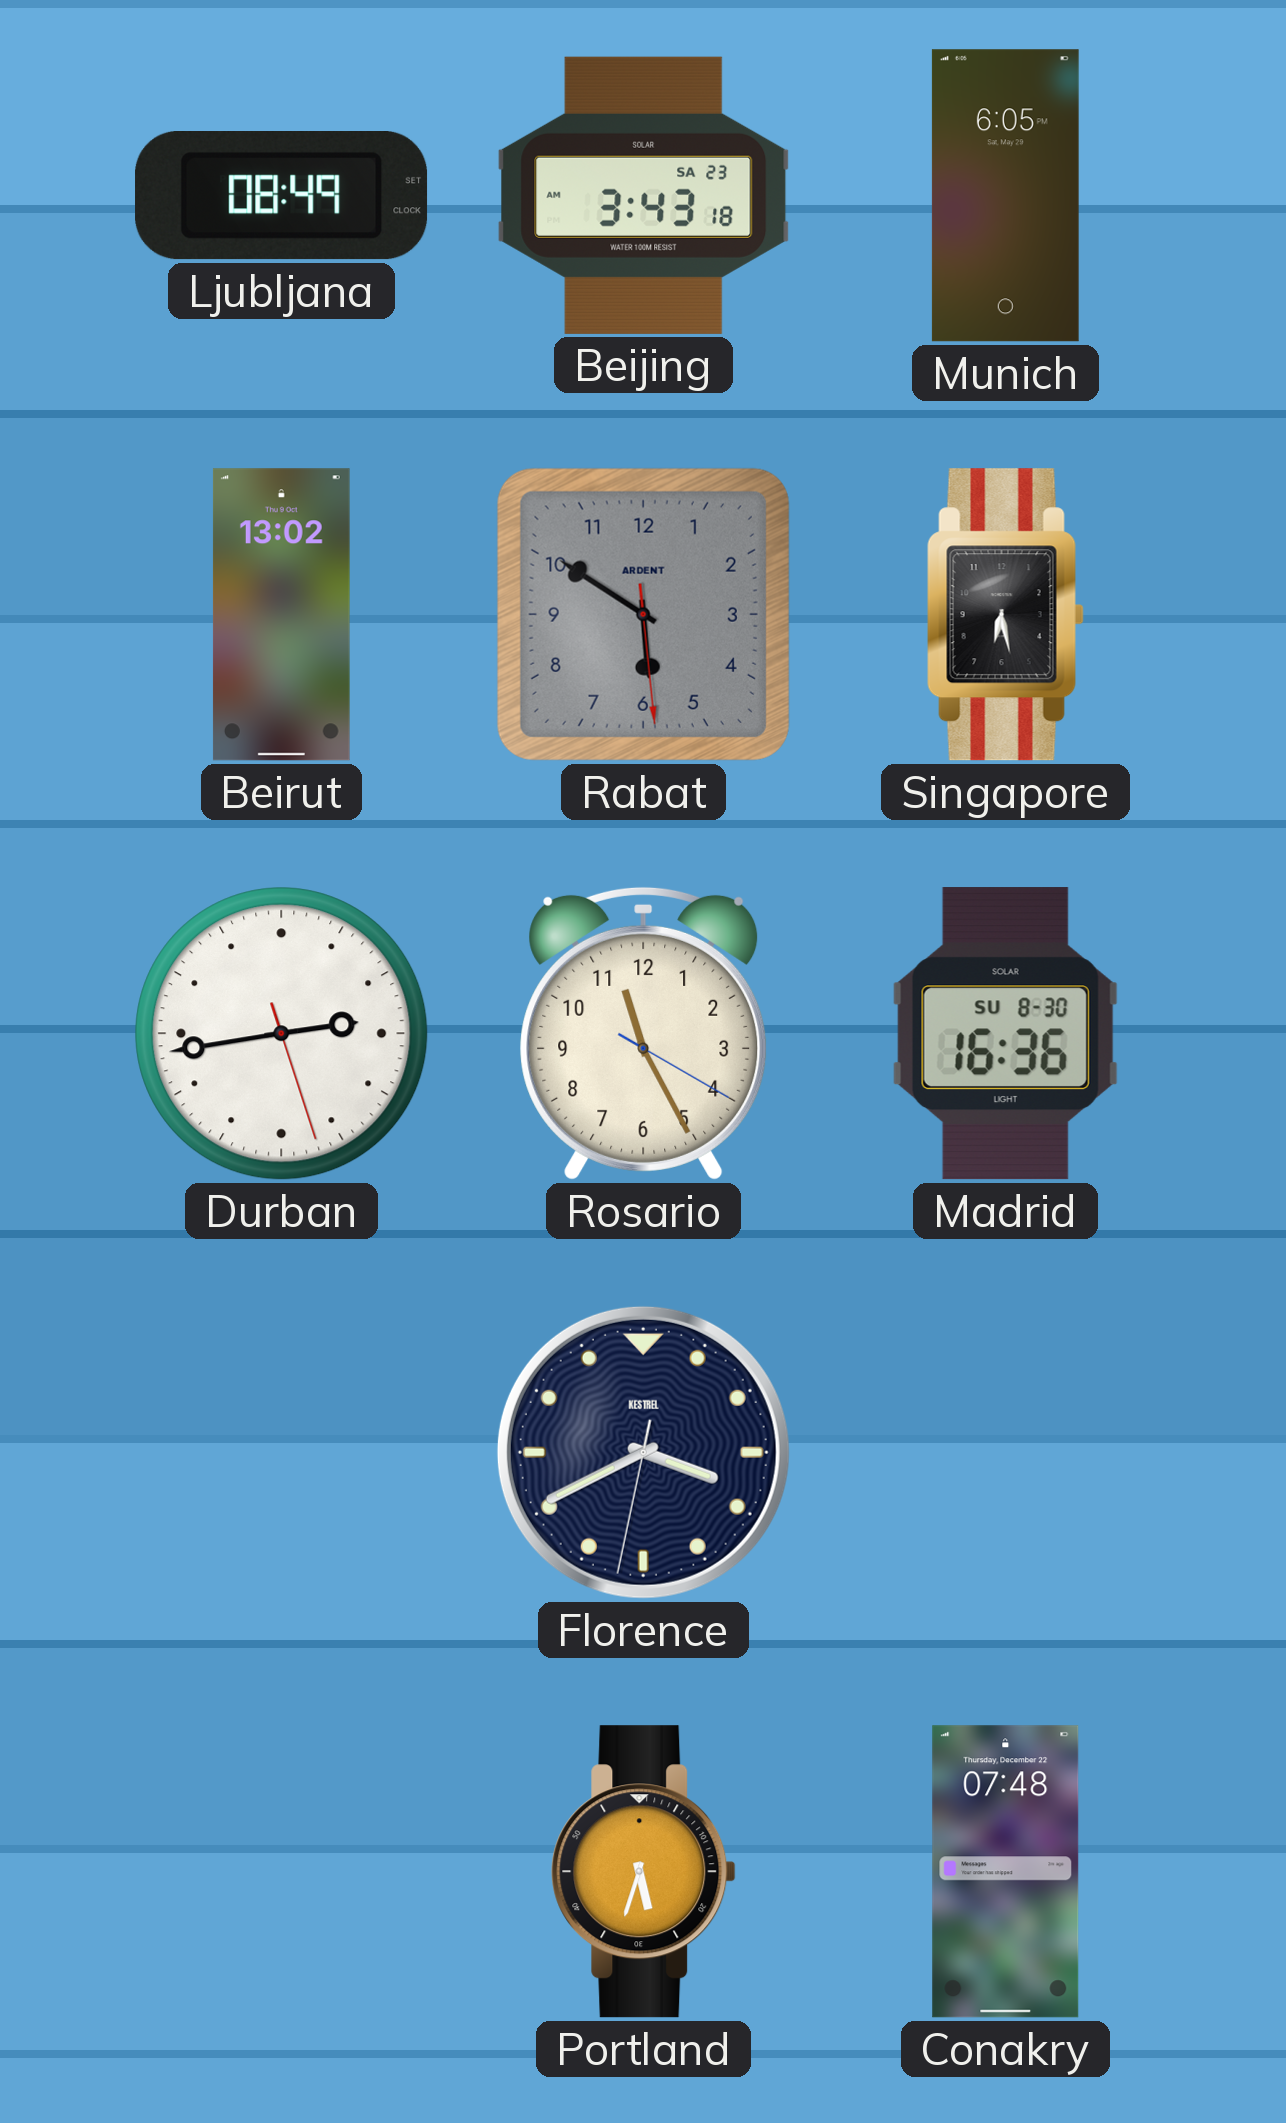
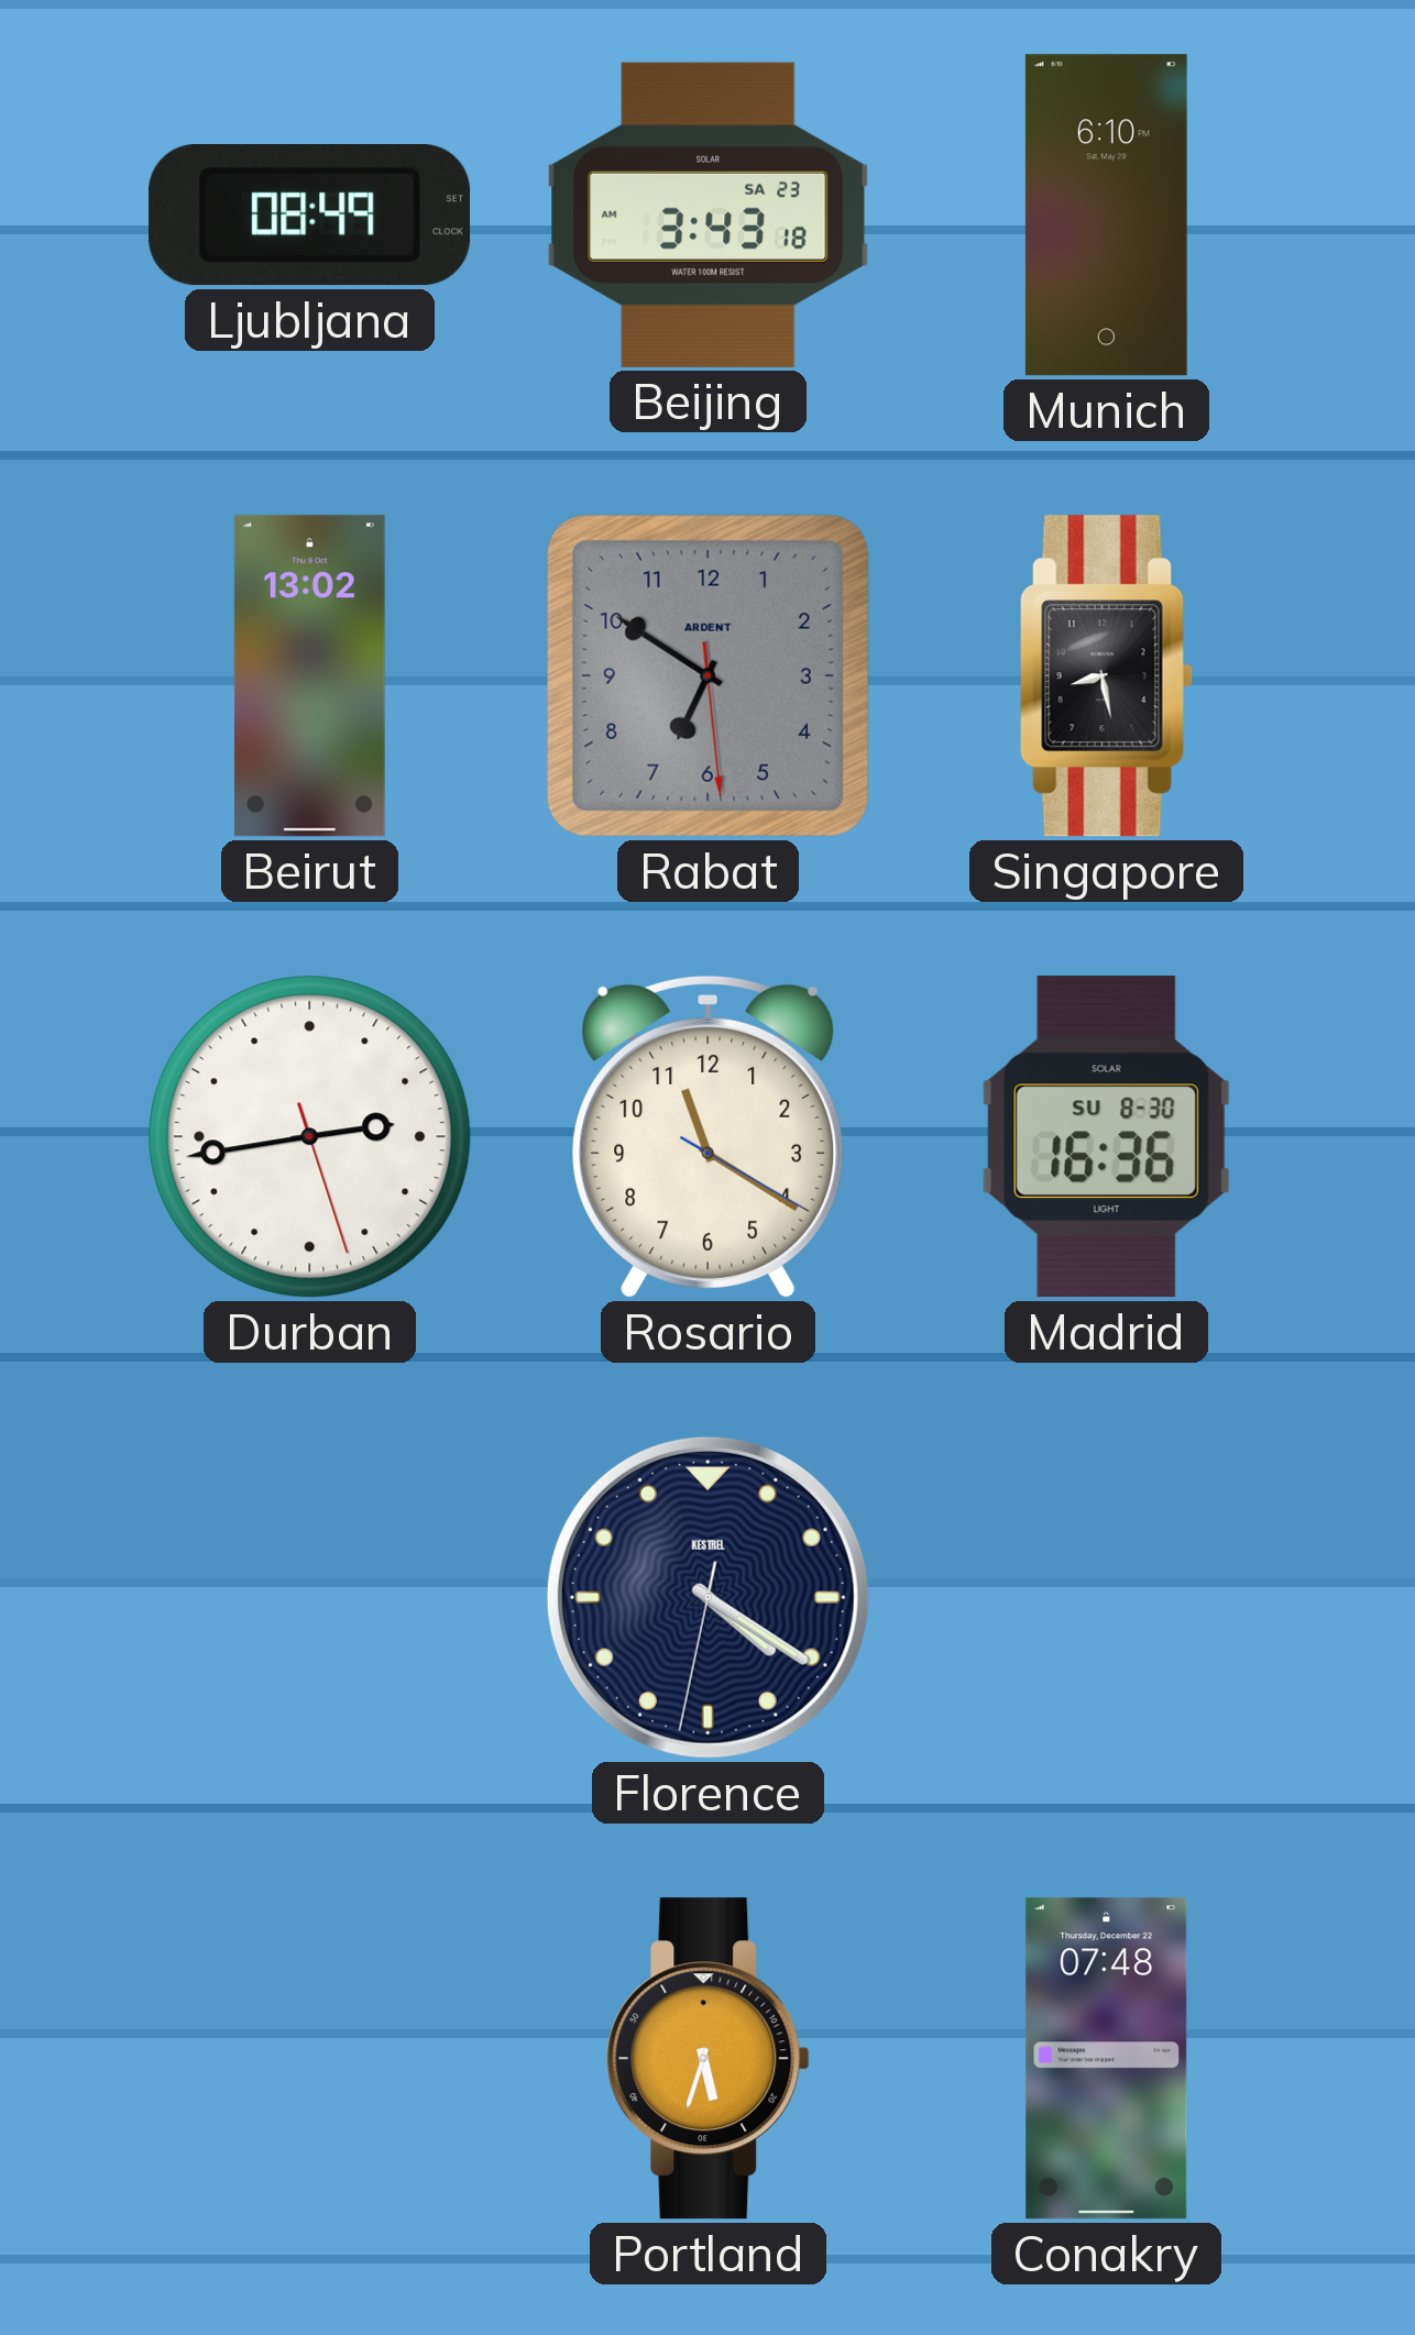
Munich: 6:05 -> 6:10
Rabat: 5:50 -> 6:50
Singapore: 6:28 -> 8:28
Rosario: 11:25 -> 11:20
Florence: 3:40 -> 4:20
